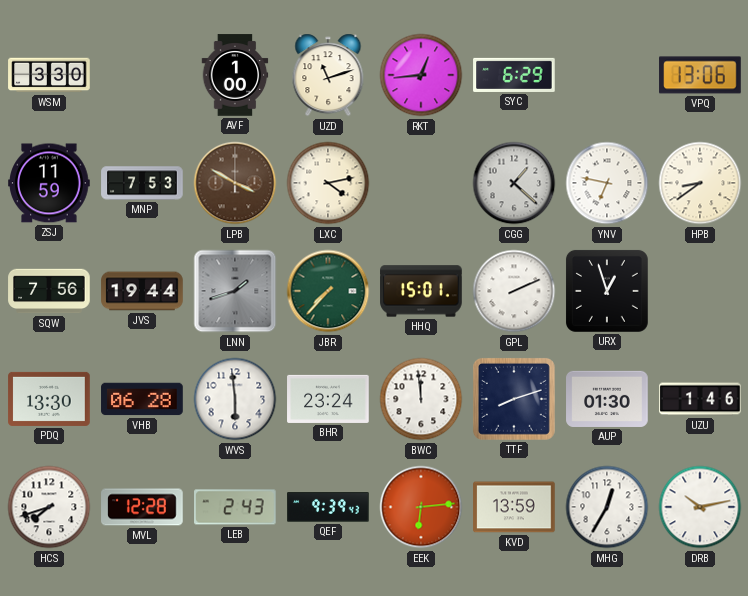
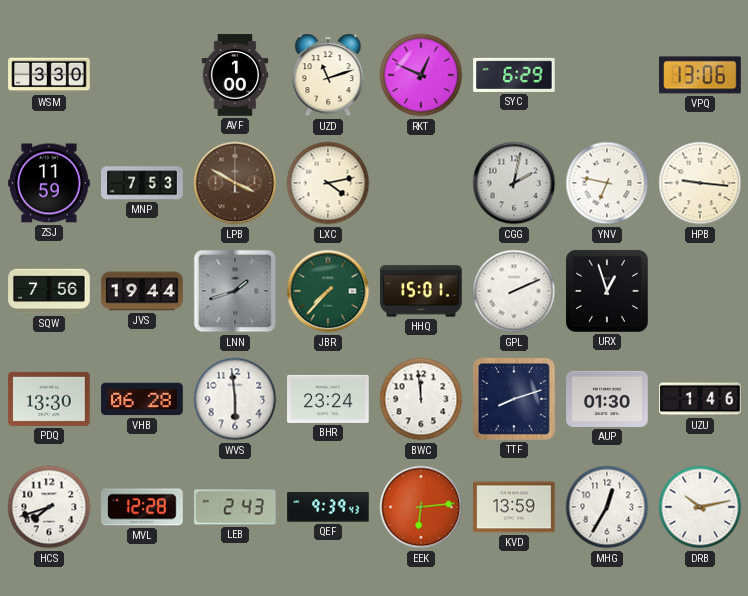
RKT: 12:44 -> 12:49
CGG: 1:22 -> 2:02
HPB: 8:39 -> 9:16
